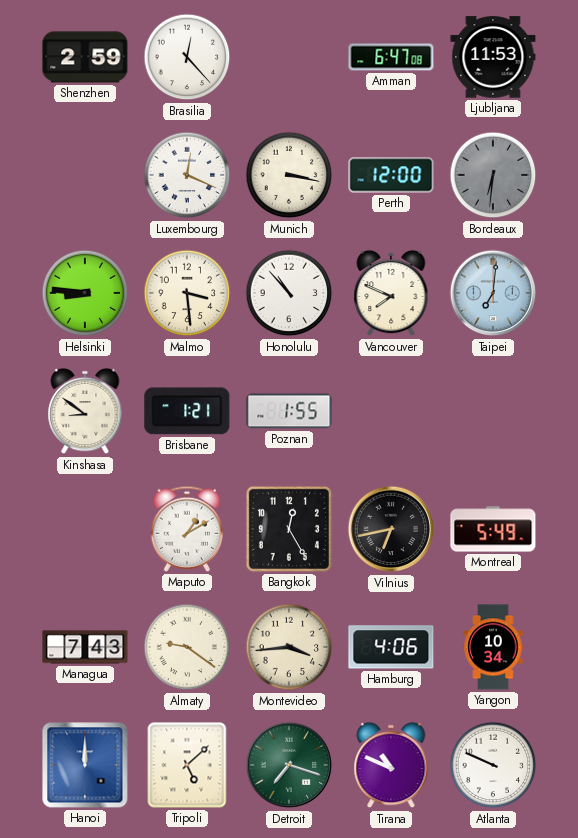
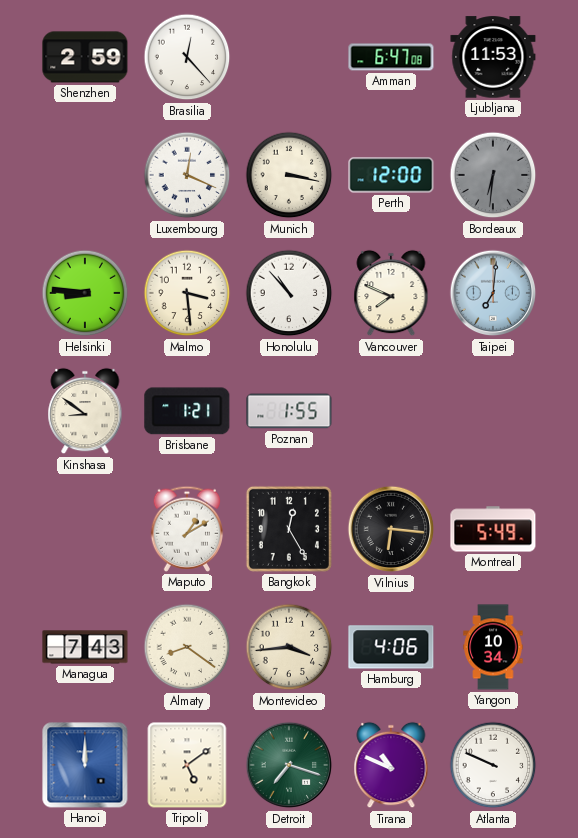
Vilnius: 6:43 -> 6:16
Almaty: 9:21 -> 8:21
Tripoli: 5:08 -> 5:09
